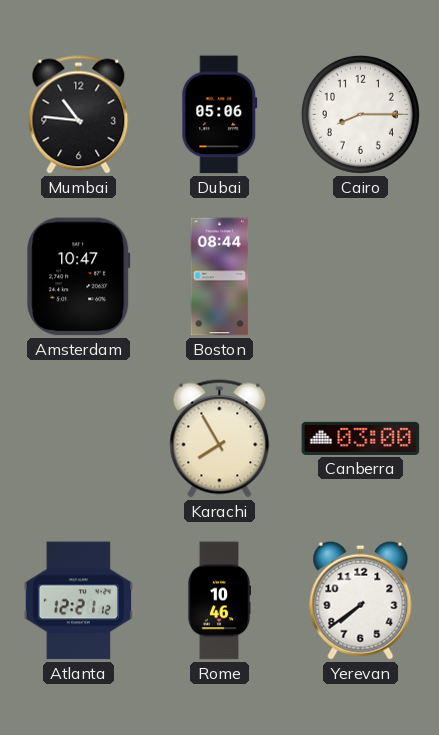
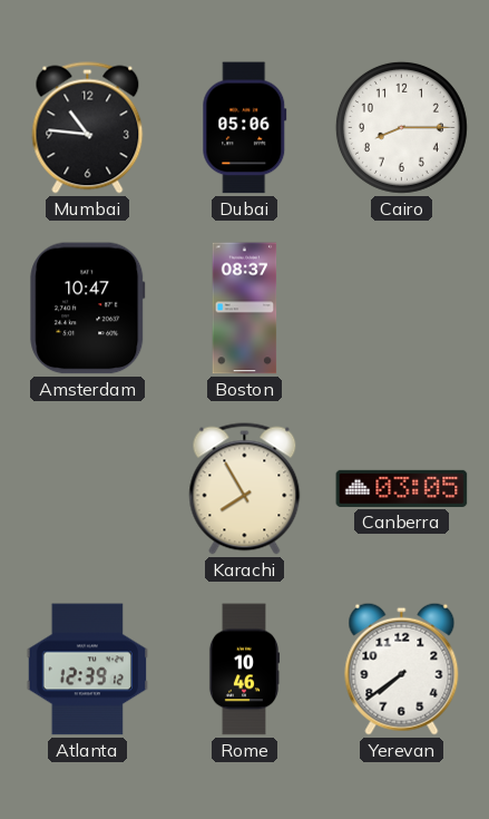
Boston: 08:44 -> 08:37
Canberra: 03:00 -> 03:05
Atlanta: 12:21 -> 12:39
